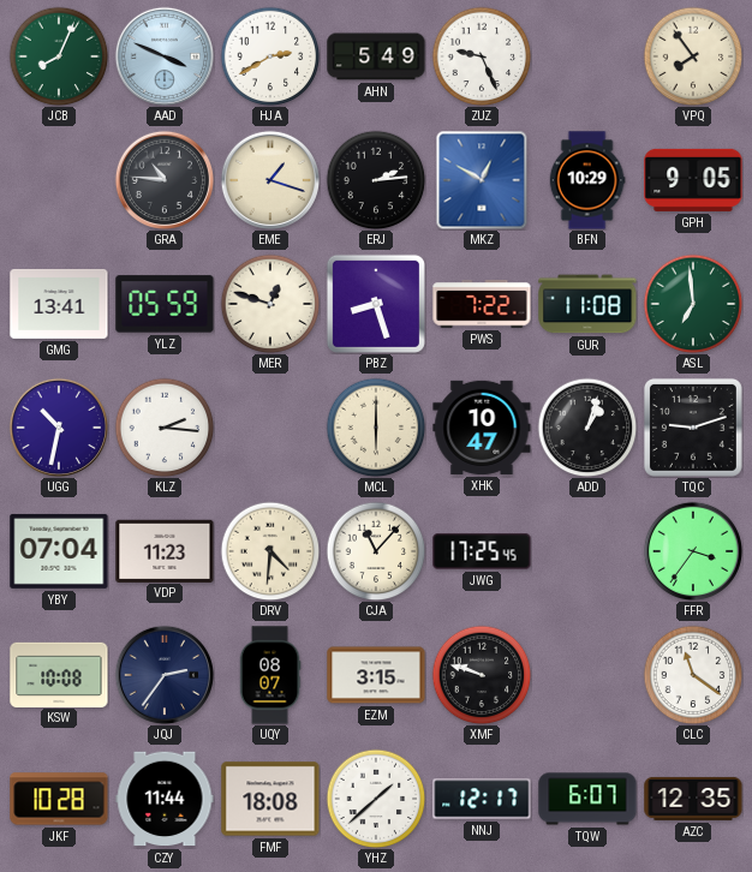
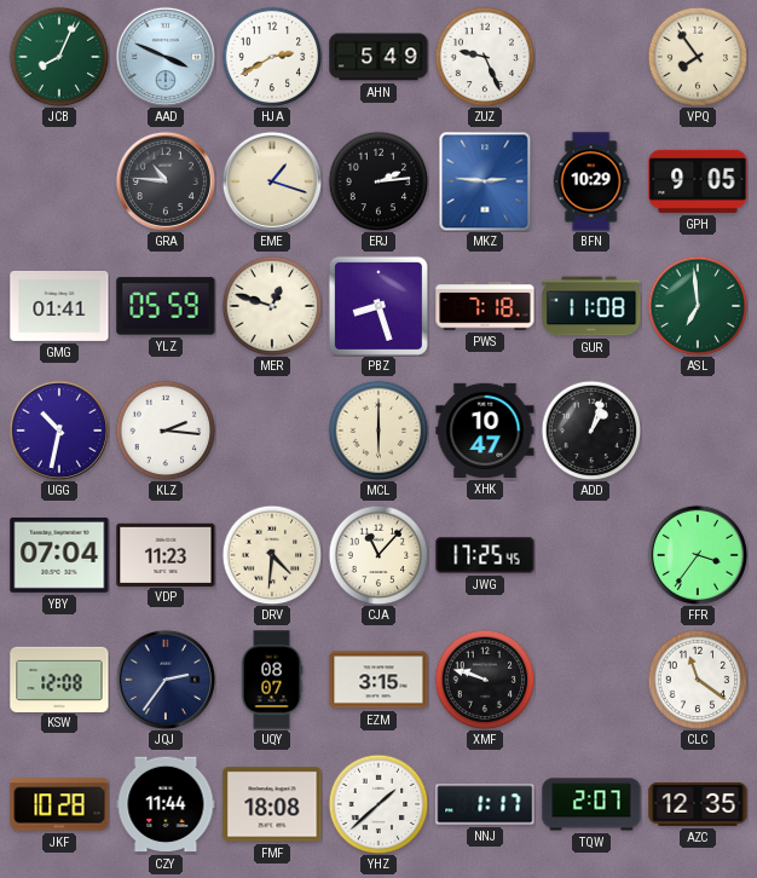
MKZ: 12:50 -> 2:46
GMG: 13:41 -> 01:41
PWS: 7:22 -> 7:18
TQC: 9:12 -> none
KSW: 10:08 -> 12:08
NNJ: 12:17 -> 1:17
TQW: 6:07 -> 2:07
